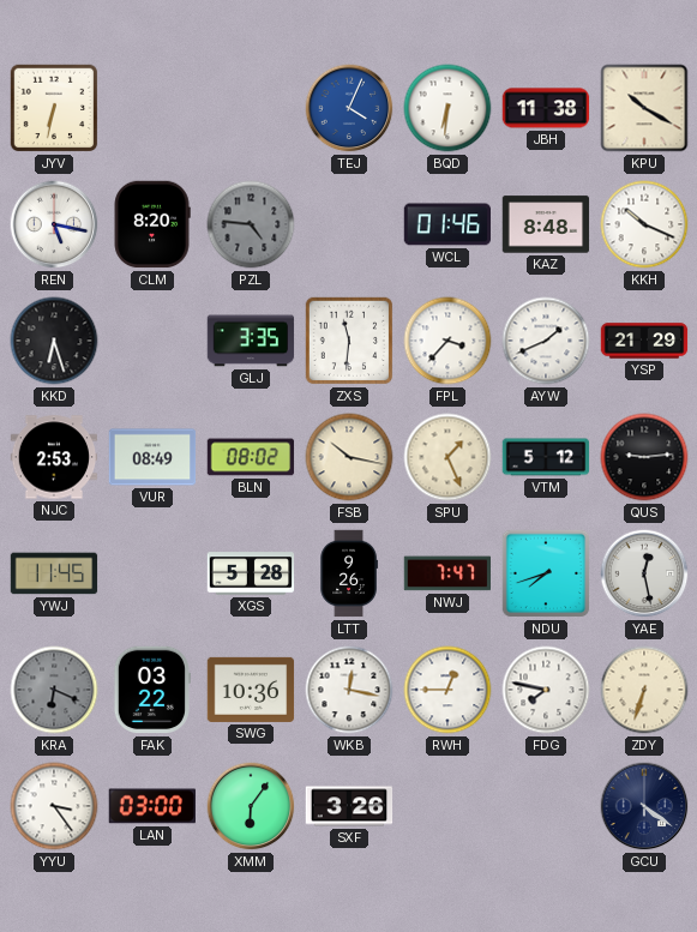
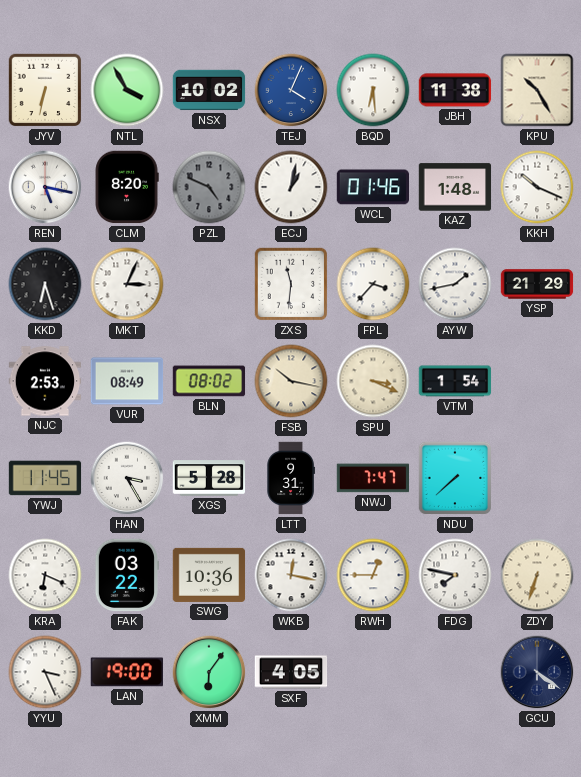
NTL: none -> 3:55
NSX: none -> 10:02
BQD: 6:31 -> 6:29
KPU: 10:20 -> 10:25
PZL: 4:46 -> 4:49
ECJ: none -> 1:02
KAZ: 8:48 -> 1:48
MKT: none -> 3:04
GLJ: 3:35 -> none
AYW: 1:41 -> 1:43
SPU: 1:26 -> 3:19
VTM: 5:12 -> 1:54
QUS: 9:14 -> none
HAN: none -> 3:25
LTT: 9:26 -> 9:31
NDU: 7:42 -> 7:38
YAE: 12:28 -> none
KRA dial: grey -> white
YYU: 3:24 -> 3:26
LAN: 03:00 -> 19:00
SXF: 3:26 -> 4:05
